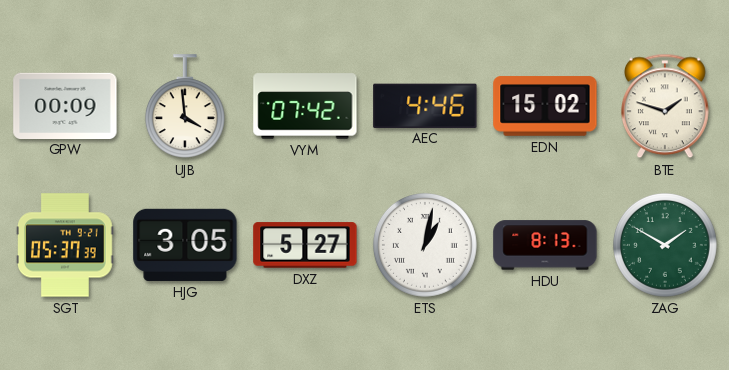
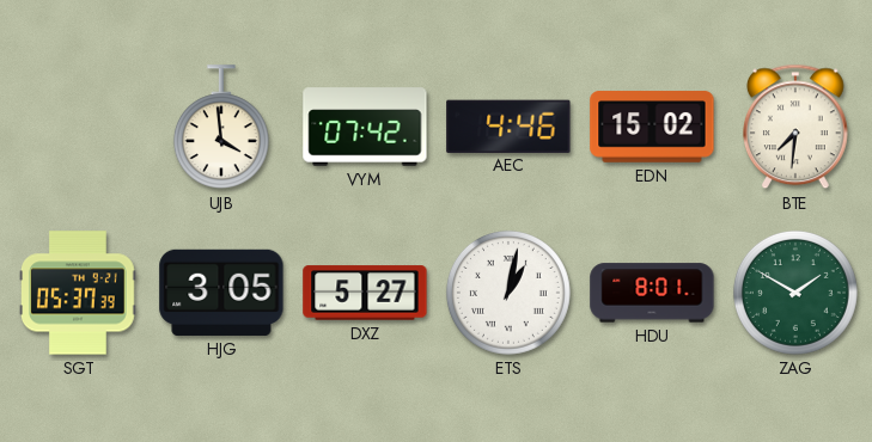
GPW: 00:09 -> none
BTE: 1:48 -> 7:31
HDU: 8:13 -> 8:01
